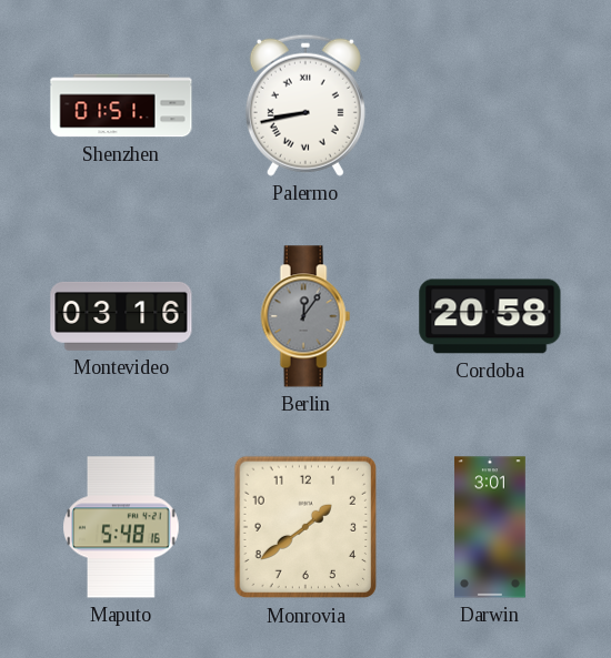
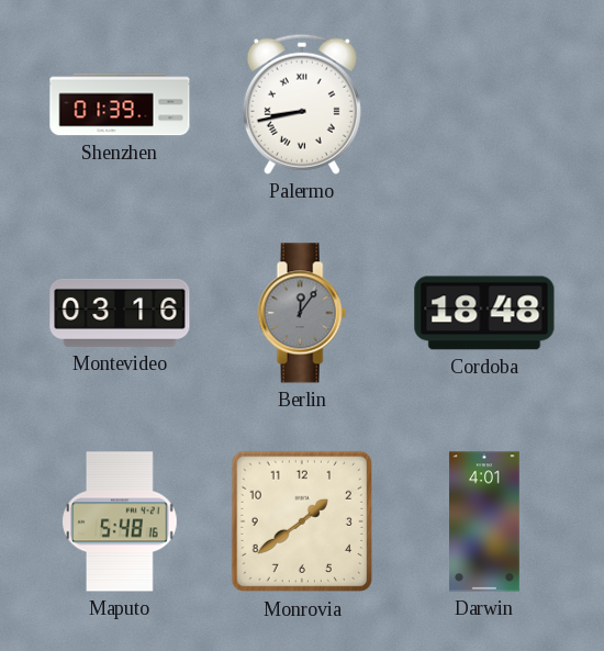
Shenzhen: 01:51 -> 01:39
Cordoba: 20:58 -> 18:48
Darwin: 3:01 -> 4:01
